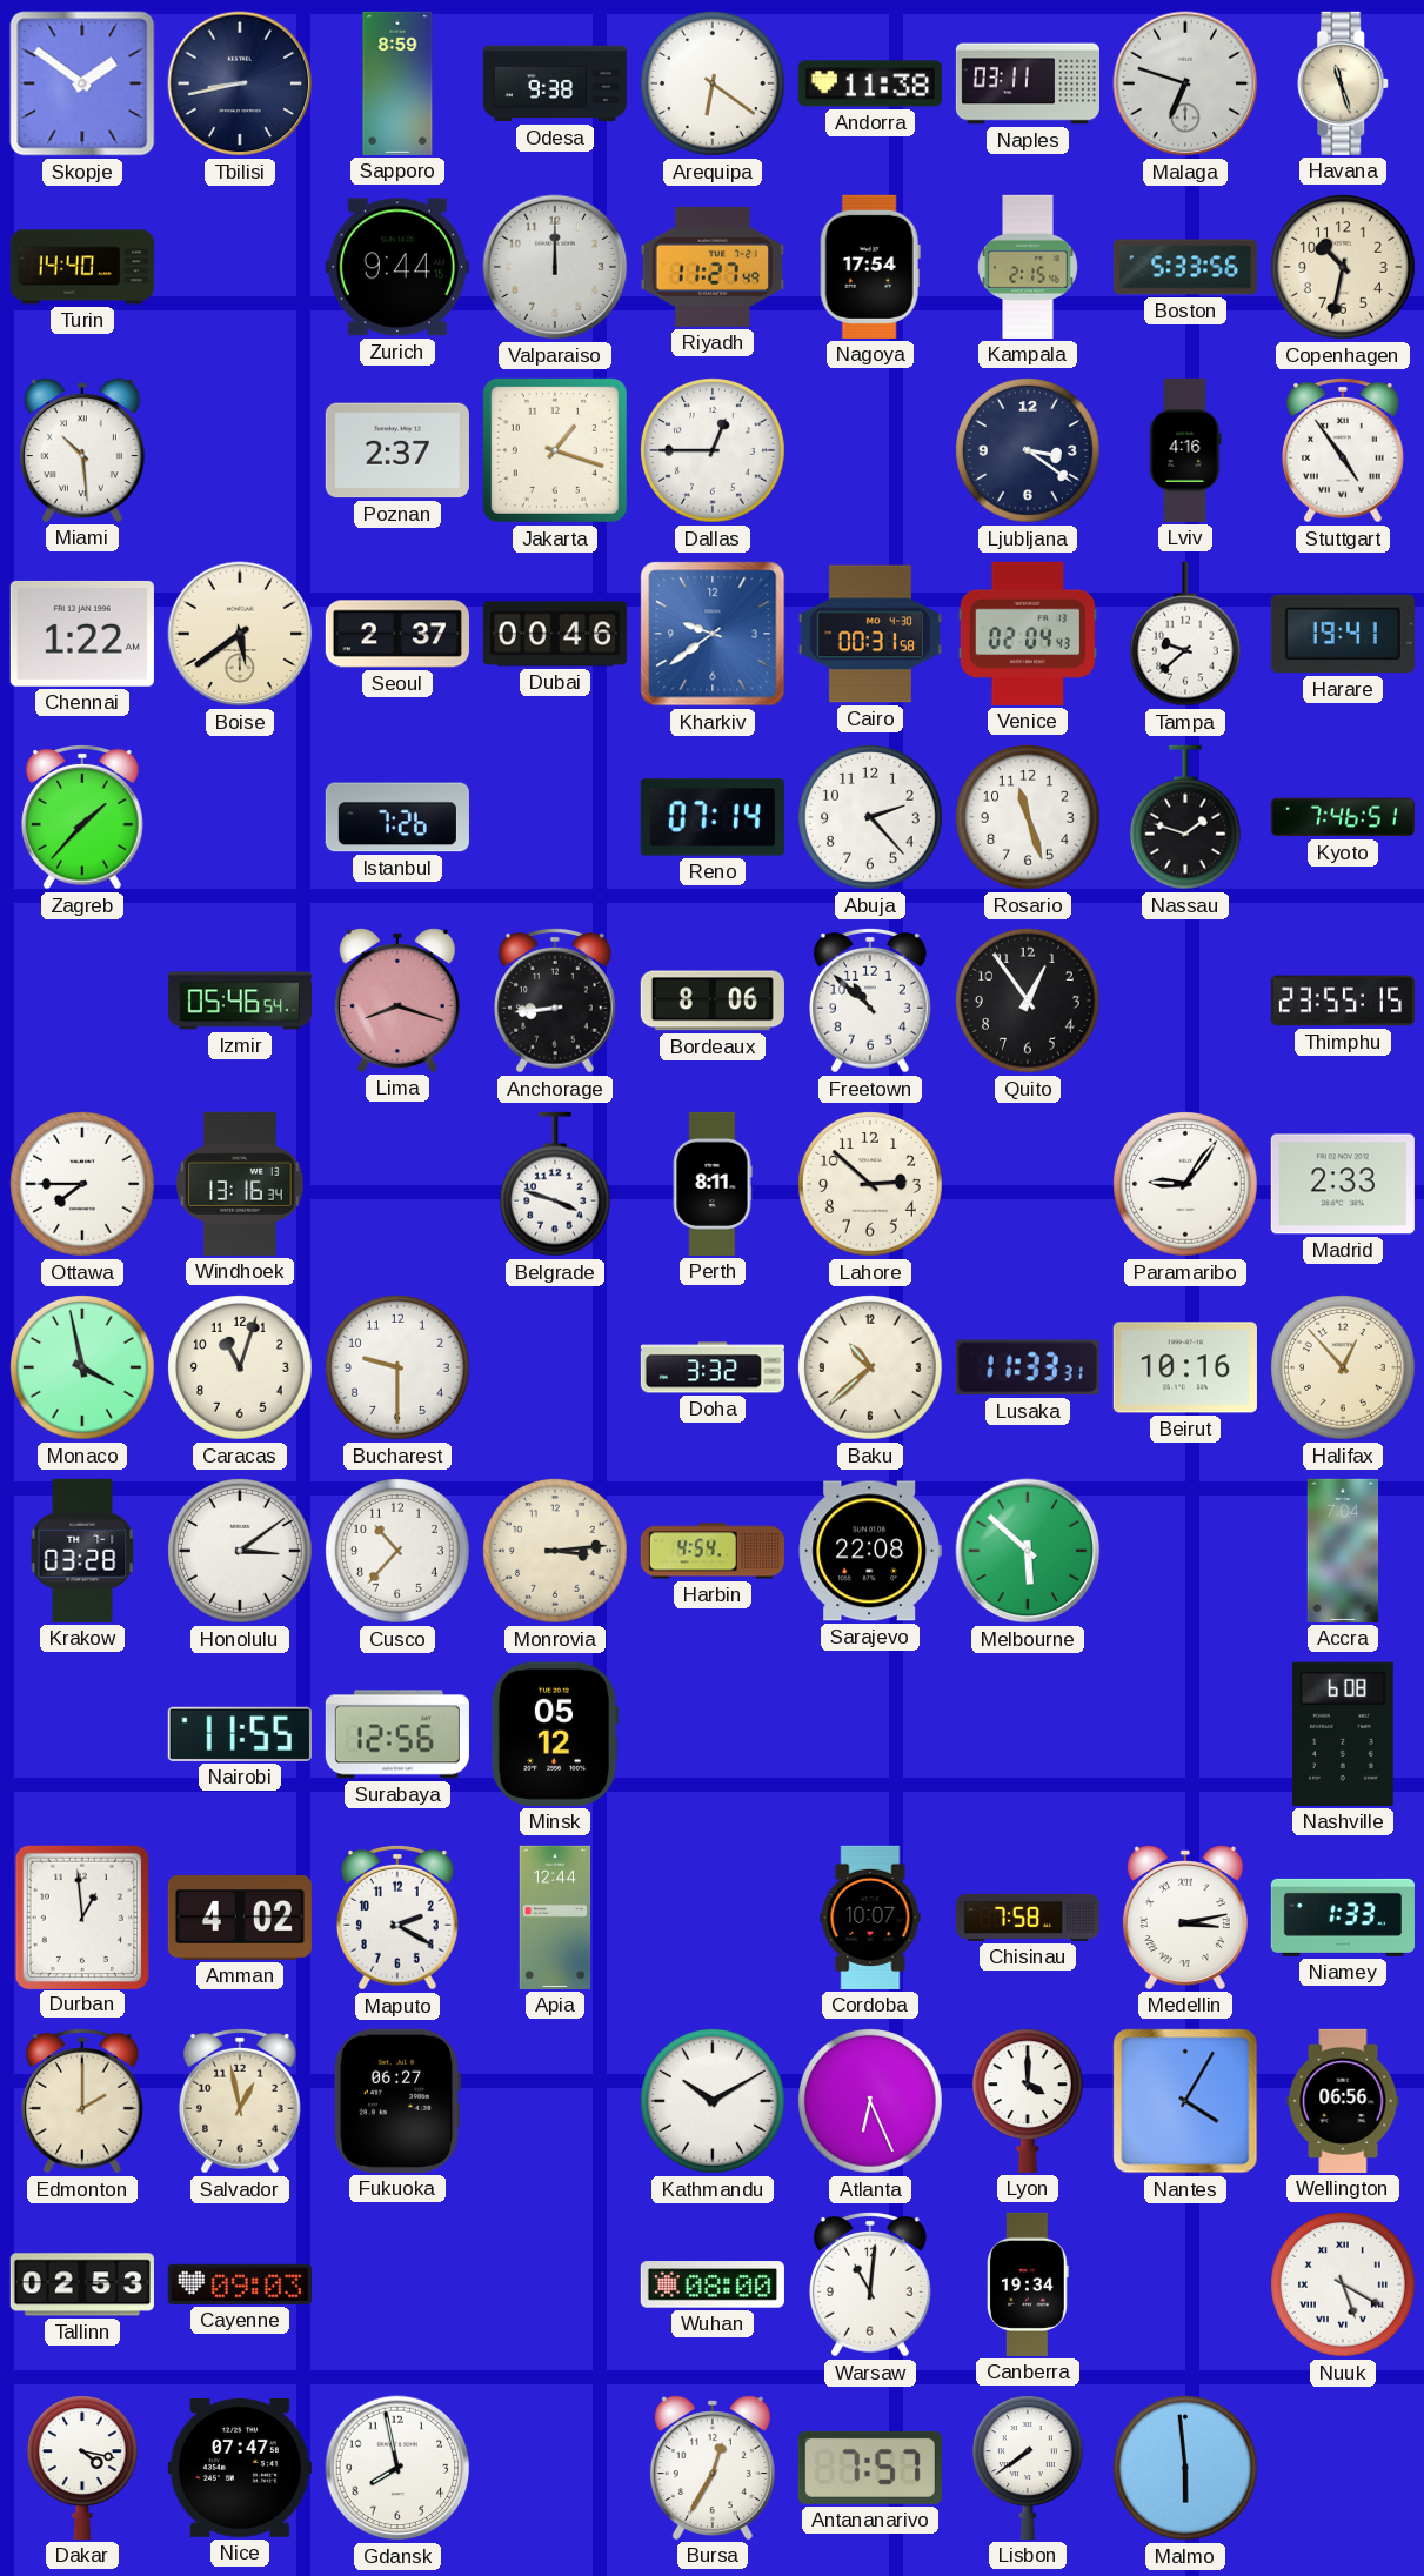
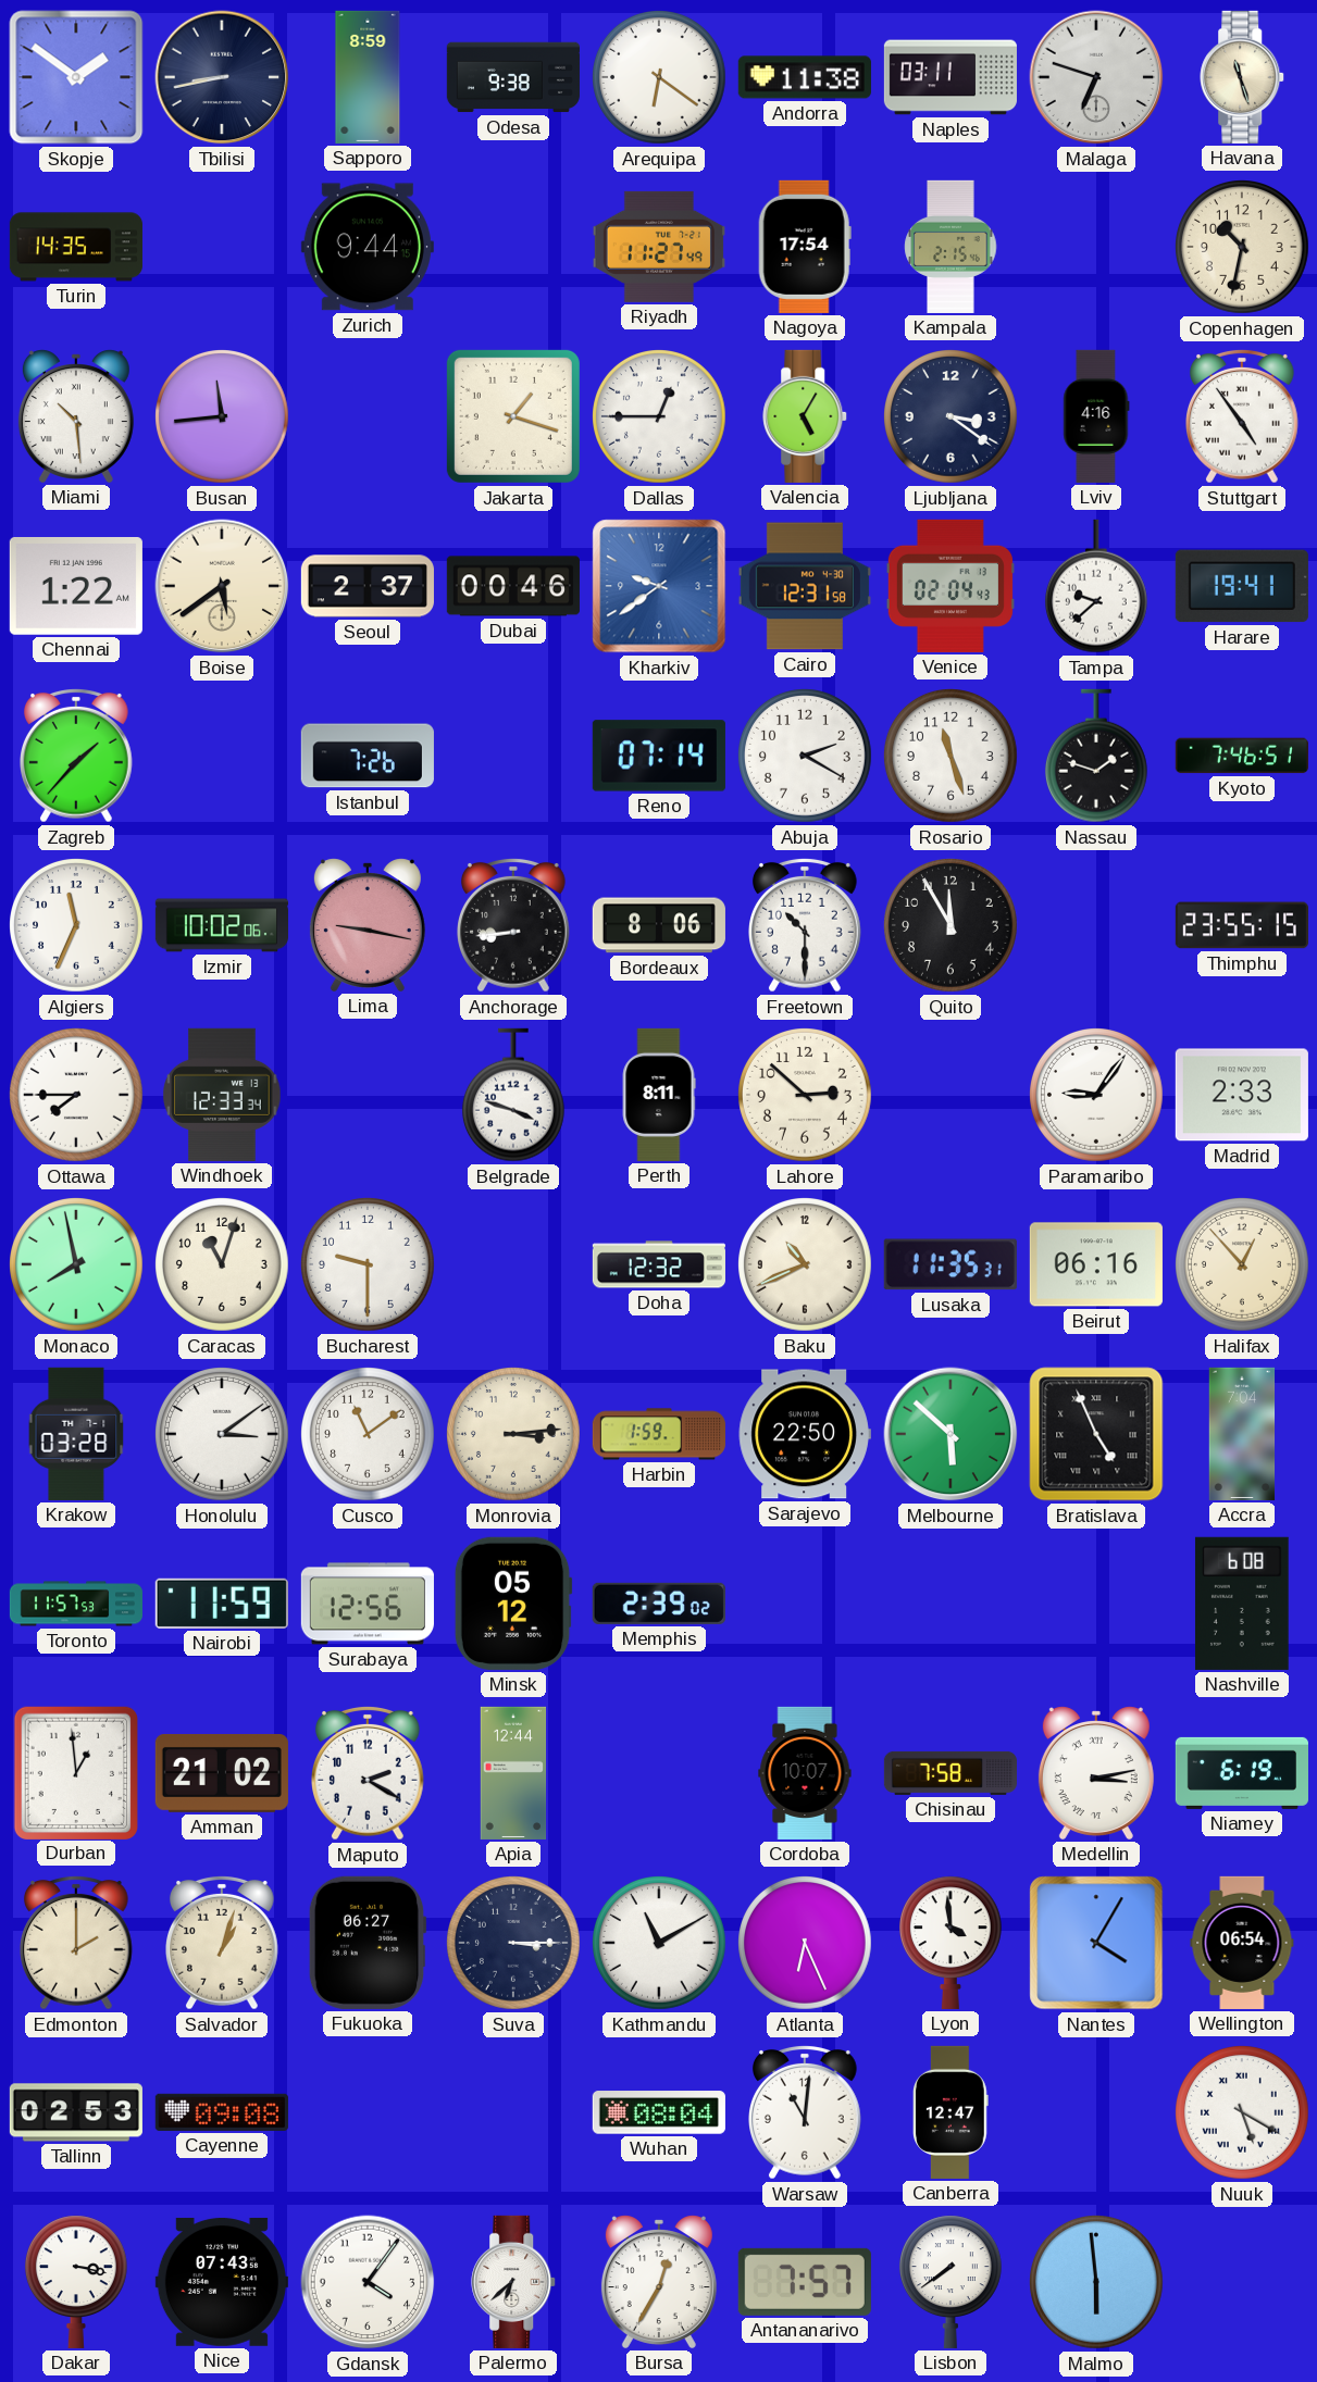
Turin: 14:40 -> 14:35
Valparaiso: 12:00 -> none
Boston: 5:33 -> none
Busan: none -> 11:44
Poznan: 2:37 -> none
Valencia: none -> 5:05
Cairo: 00:31 -> 12:31
Abuja: 2:23 -> 2:20
Algiers: none -> 11:34
Izmir: 05:46 -> 10:02
Lima: 8:18 -> 9:17
Freetown: 10:52 -> 10:30
Quito: 12:54 -> 11:55
Windhoek: 13:16 -> 12:33
Monaco: 3:58 -> 7:58
Doha: 3:32 -> 12:32
Baku: 10:38 -> 10:41
Lusaka: 11:33 -> 11:35
Beirut: 10:16 -> 06:16
Cusco: 10:37 -> 11:09
Harbin: 4:54 -> 1:59
Sarajevo: 22:08 -> 22:50
Bratislava: none -> 4:56
Toronto: none -> 11:57
Nairobi: 11:55 -> 11:59
Memphis: none -> 2:39
Amman: 4:02 -> 21:02
Niamey: 1:33 -> 6:19
Salvador: 12:58 -> 1:03
Suva: none -> 3:15
Kathmandu: 10:10 -> 11:10
Lyon: 4:00 -> 3:59
Wellington: 06:56 -> 06:54
Cayenne: 09:03 -> 09:08
Wuhan: 08:00 -> 08:04
Canberra: 19:34 -> 12:47
Dakar: 4:17 -> 3:17
Nice: 07:47 -> 07:43
Gdansk: 7:58 -> 4:06
Palermo: none -> 6:38
